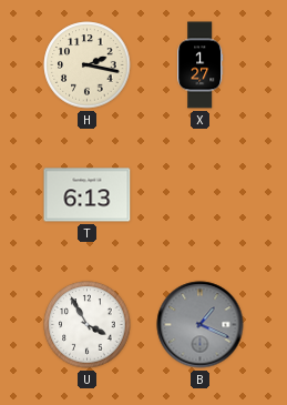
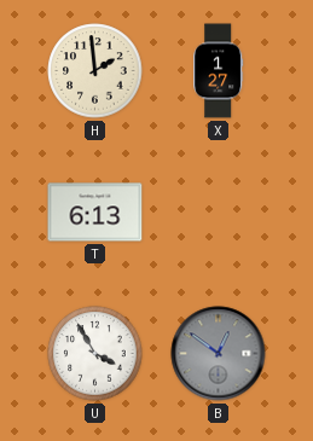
H: 2:17 -> 1:59
B: 1:19 -> 12:51
